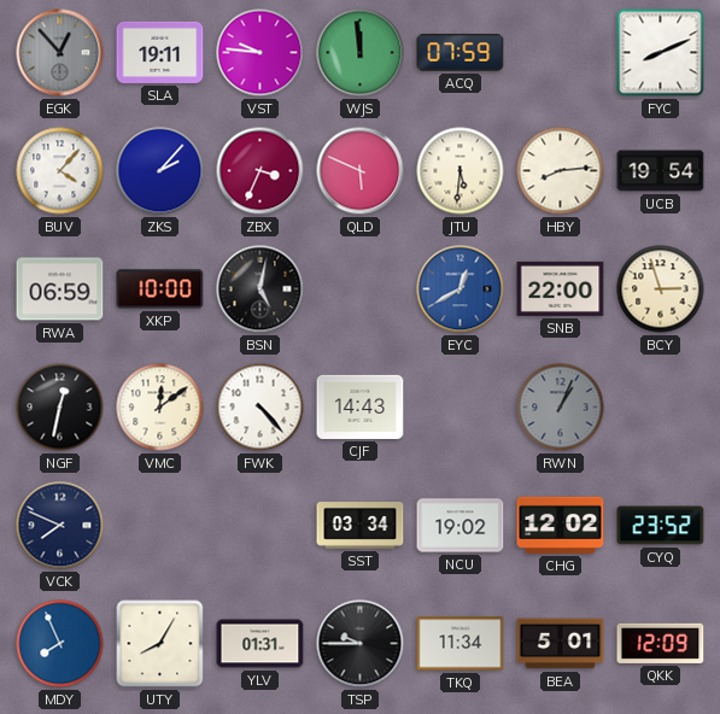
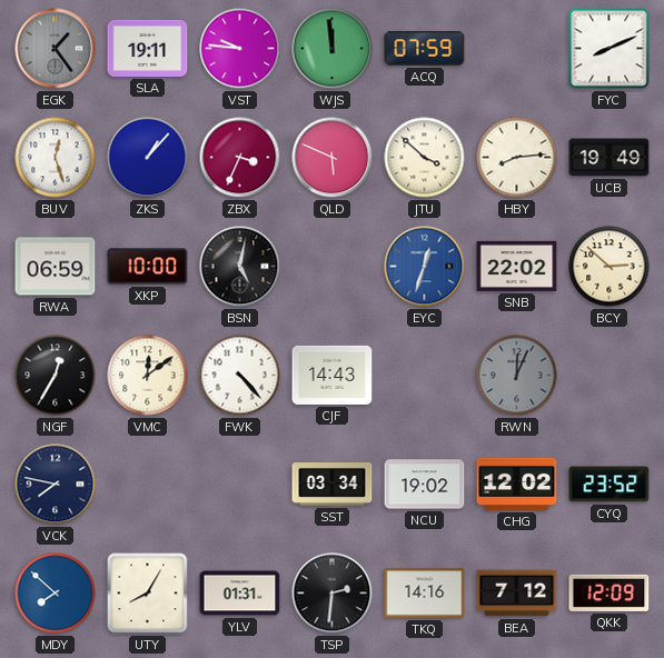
EGK: 12:53 -> 1:24
BUV: 4:07 -> 12:27
ZKS: 2:07 -> 1:07
JTU: 5:31 -> 3:52
UCB: 19:54 -> 19:49
EYC: 12:40 -> 12:33
SNB: 22:00 -> 22:02
BCY: 2:57 -> 2:52
NGF: 12:32 -> 12:35
RWN: 1:04 -> 12:04
VCK: 7:49 -> 7:47
MDY: 7:56 -> 7:52
TSP: 9:45 -> 2:31
TKQ: 11:34 -> 14:16
BEA: 5:01 -> 7:12
